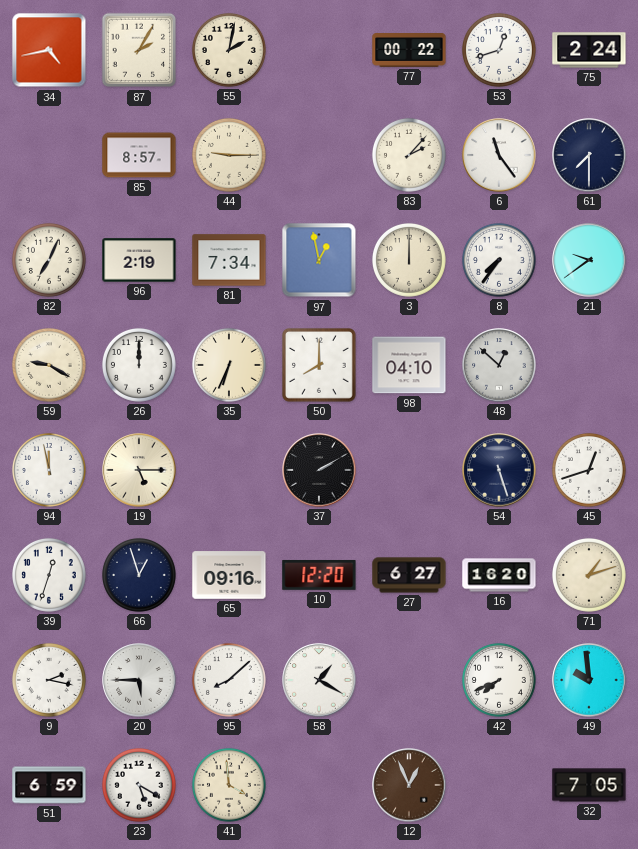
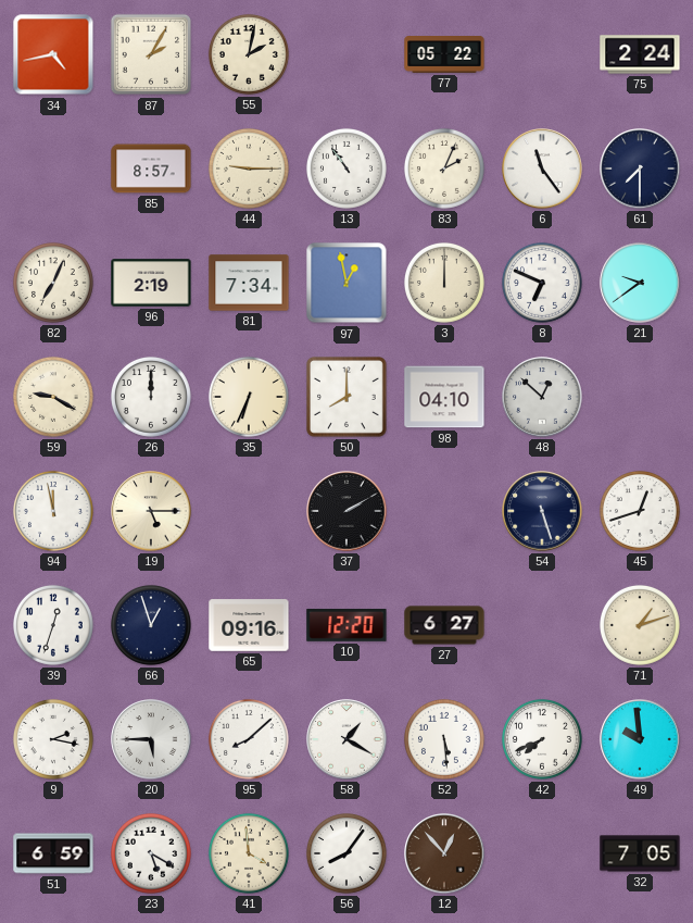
77: 00:22 -> 05:22
53: 12:42 -> none
13: none -> 10:54
83: 2:07 -> 2:04
8: 7:36 -> 6:49
16: 16:20 -> none
52: none -> 5:29
56: none -> 8:06
12: 12:56 -> 12:53
